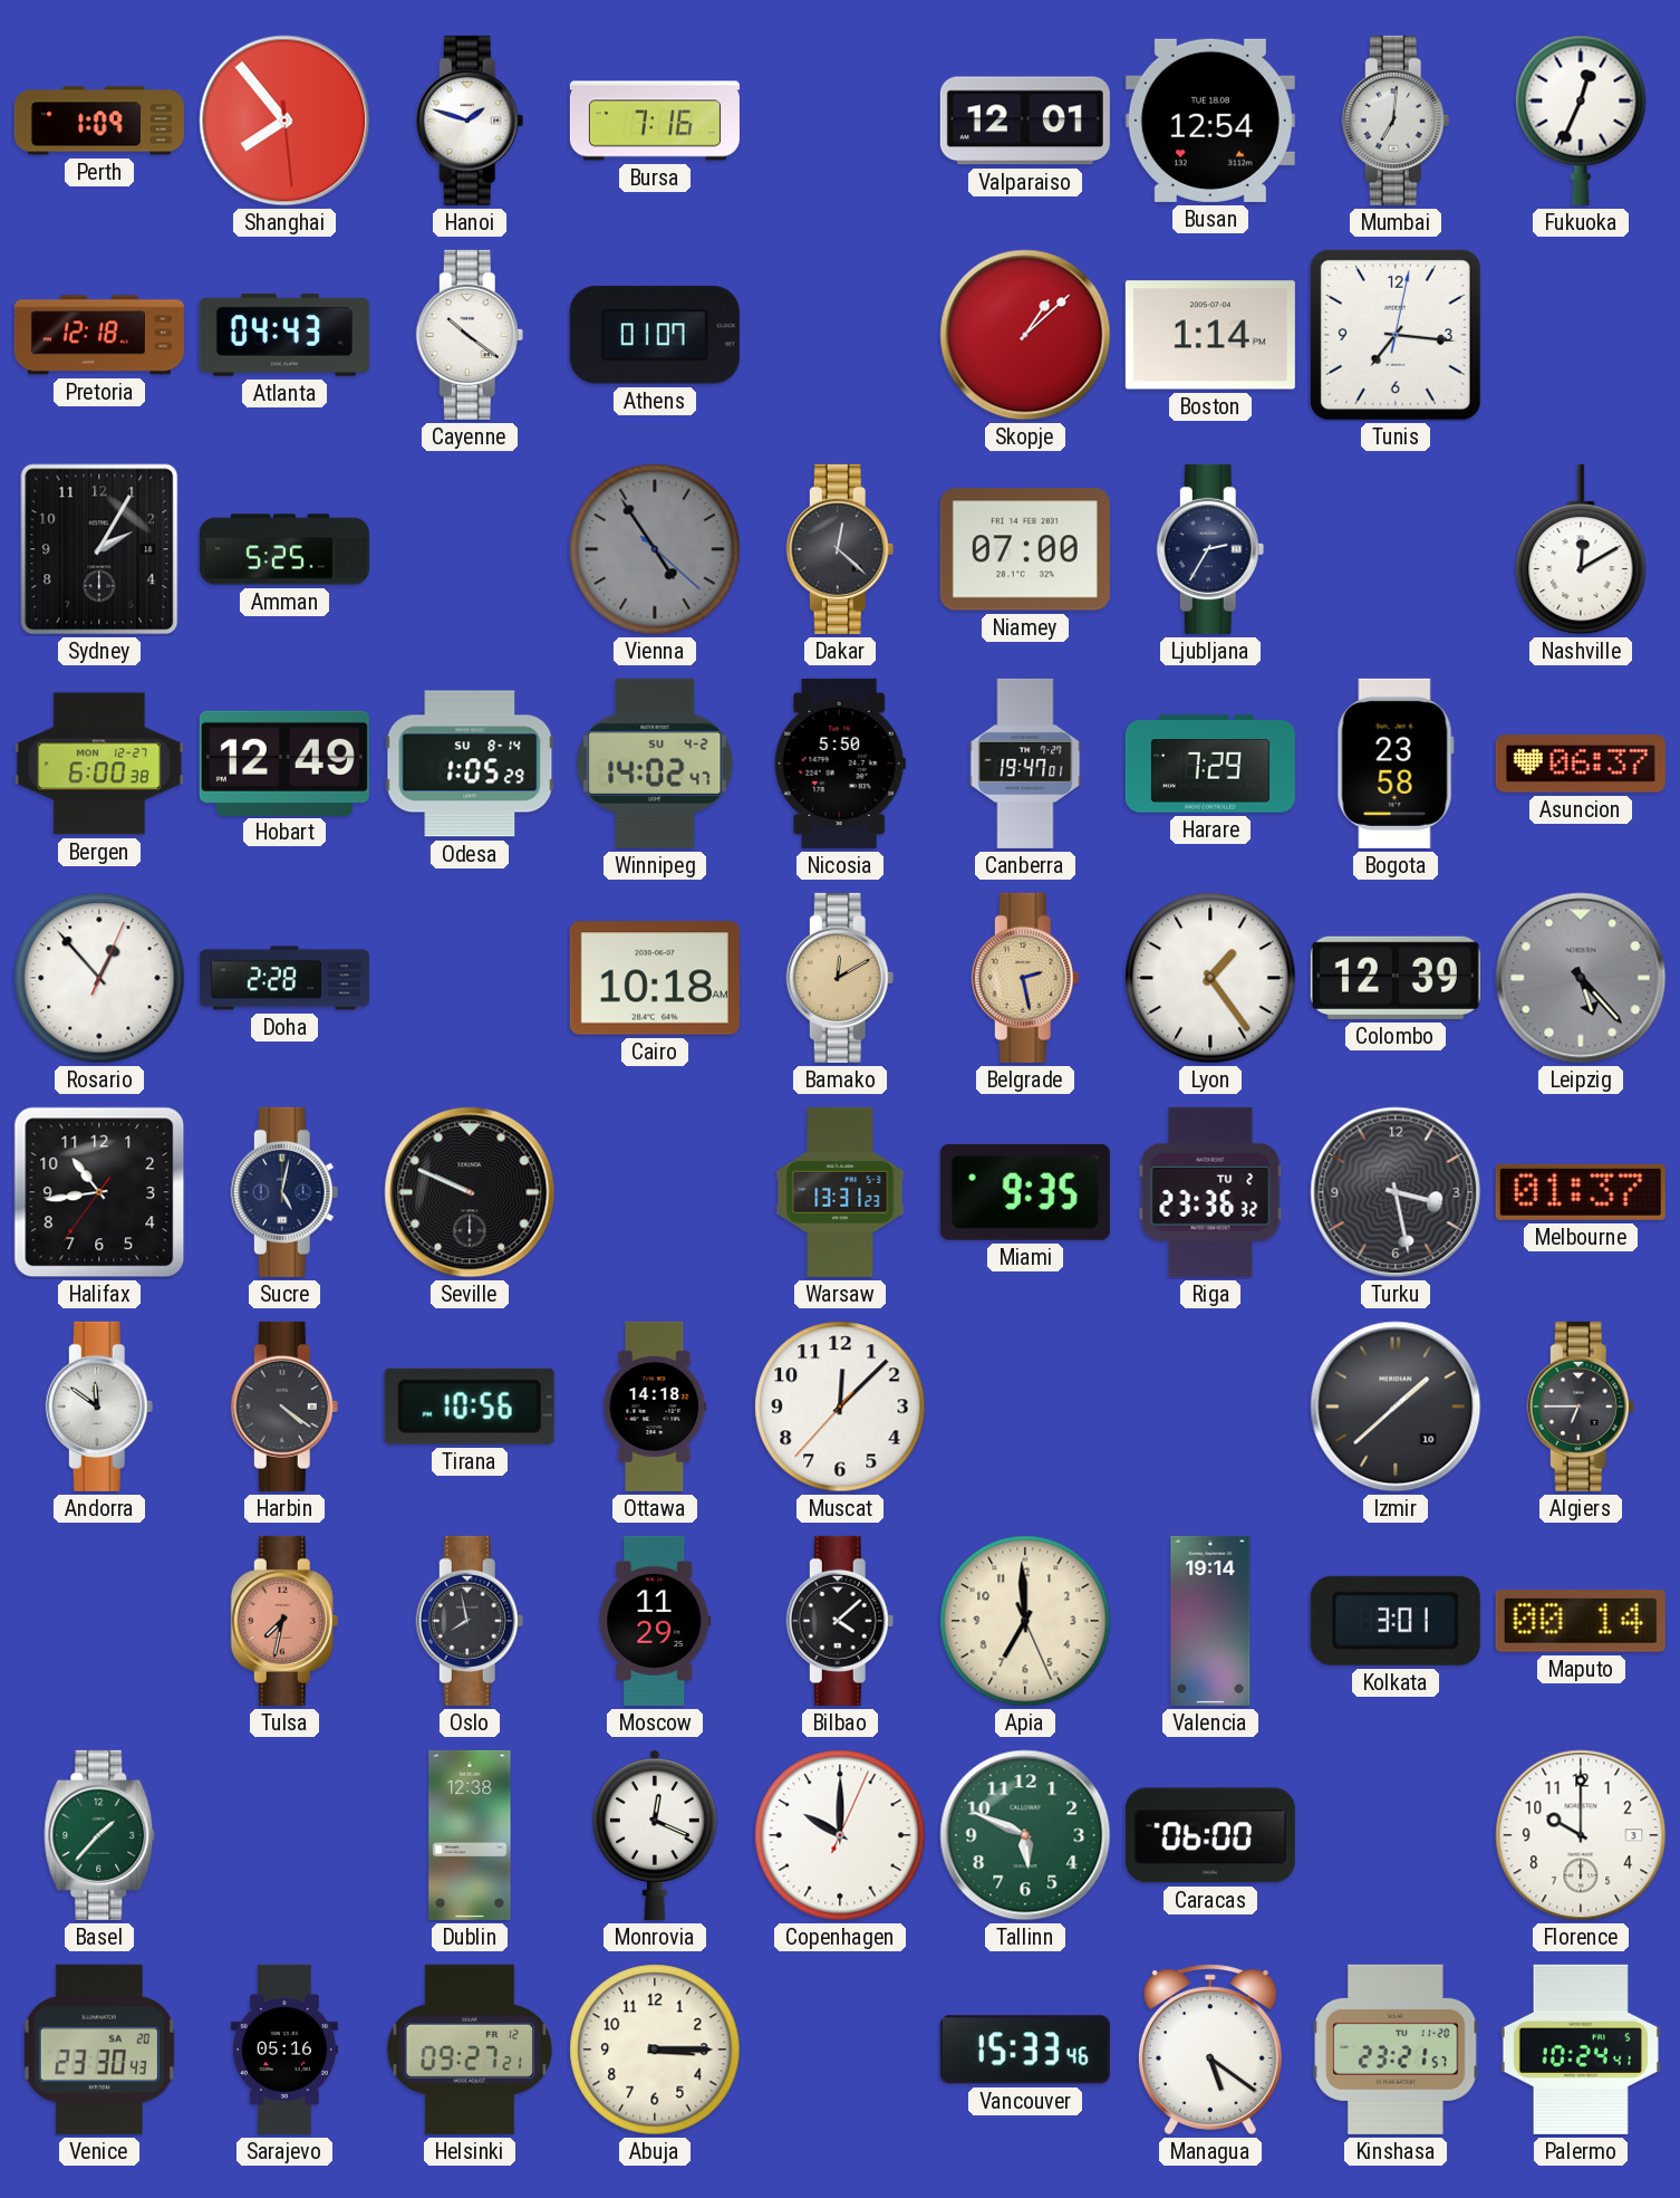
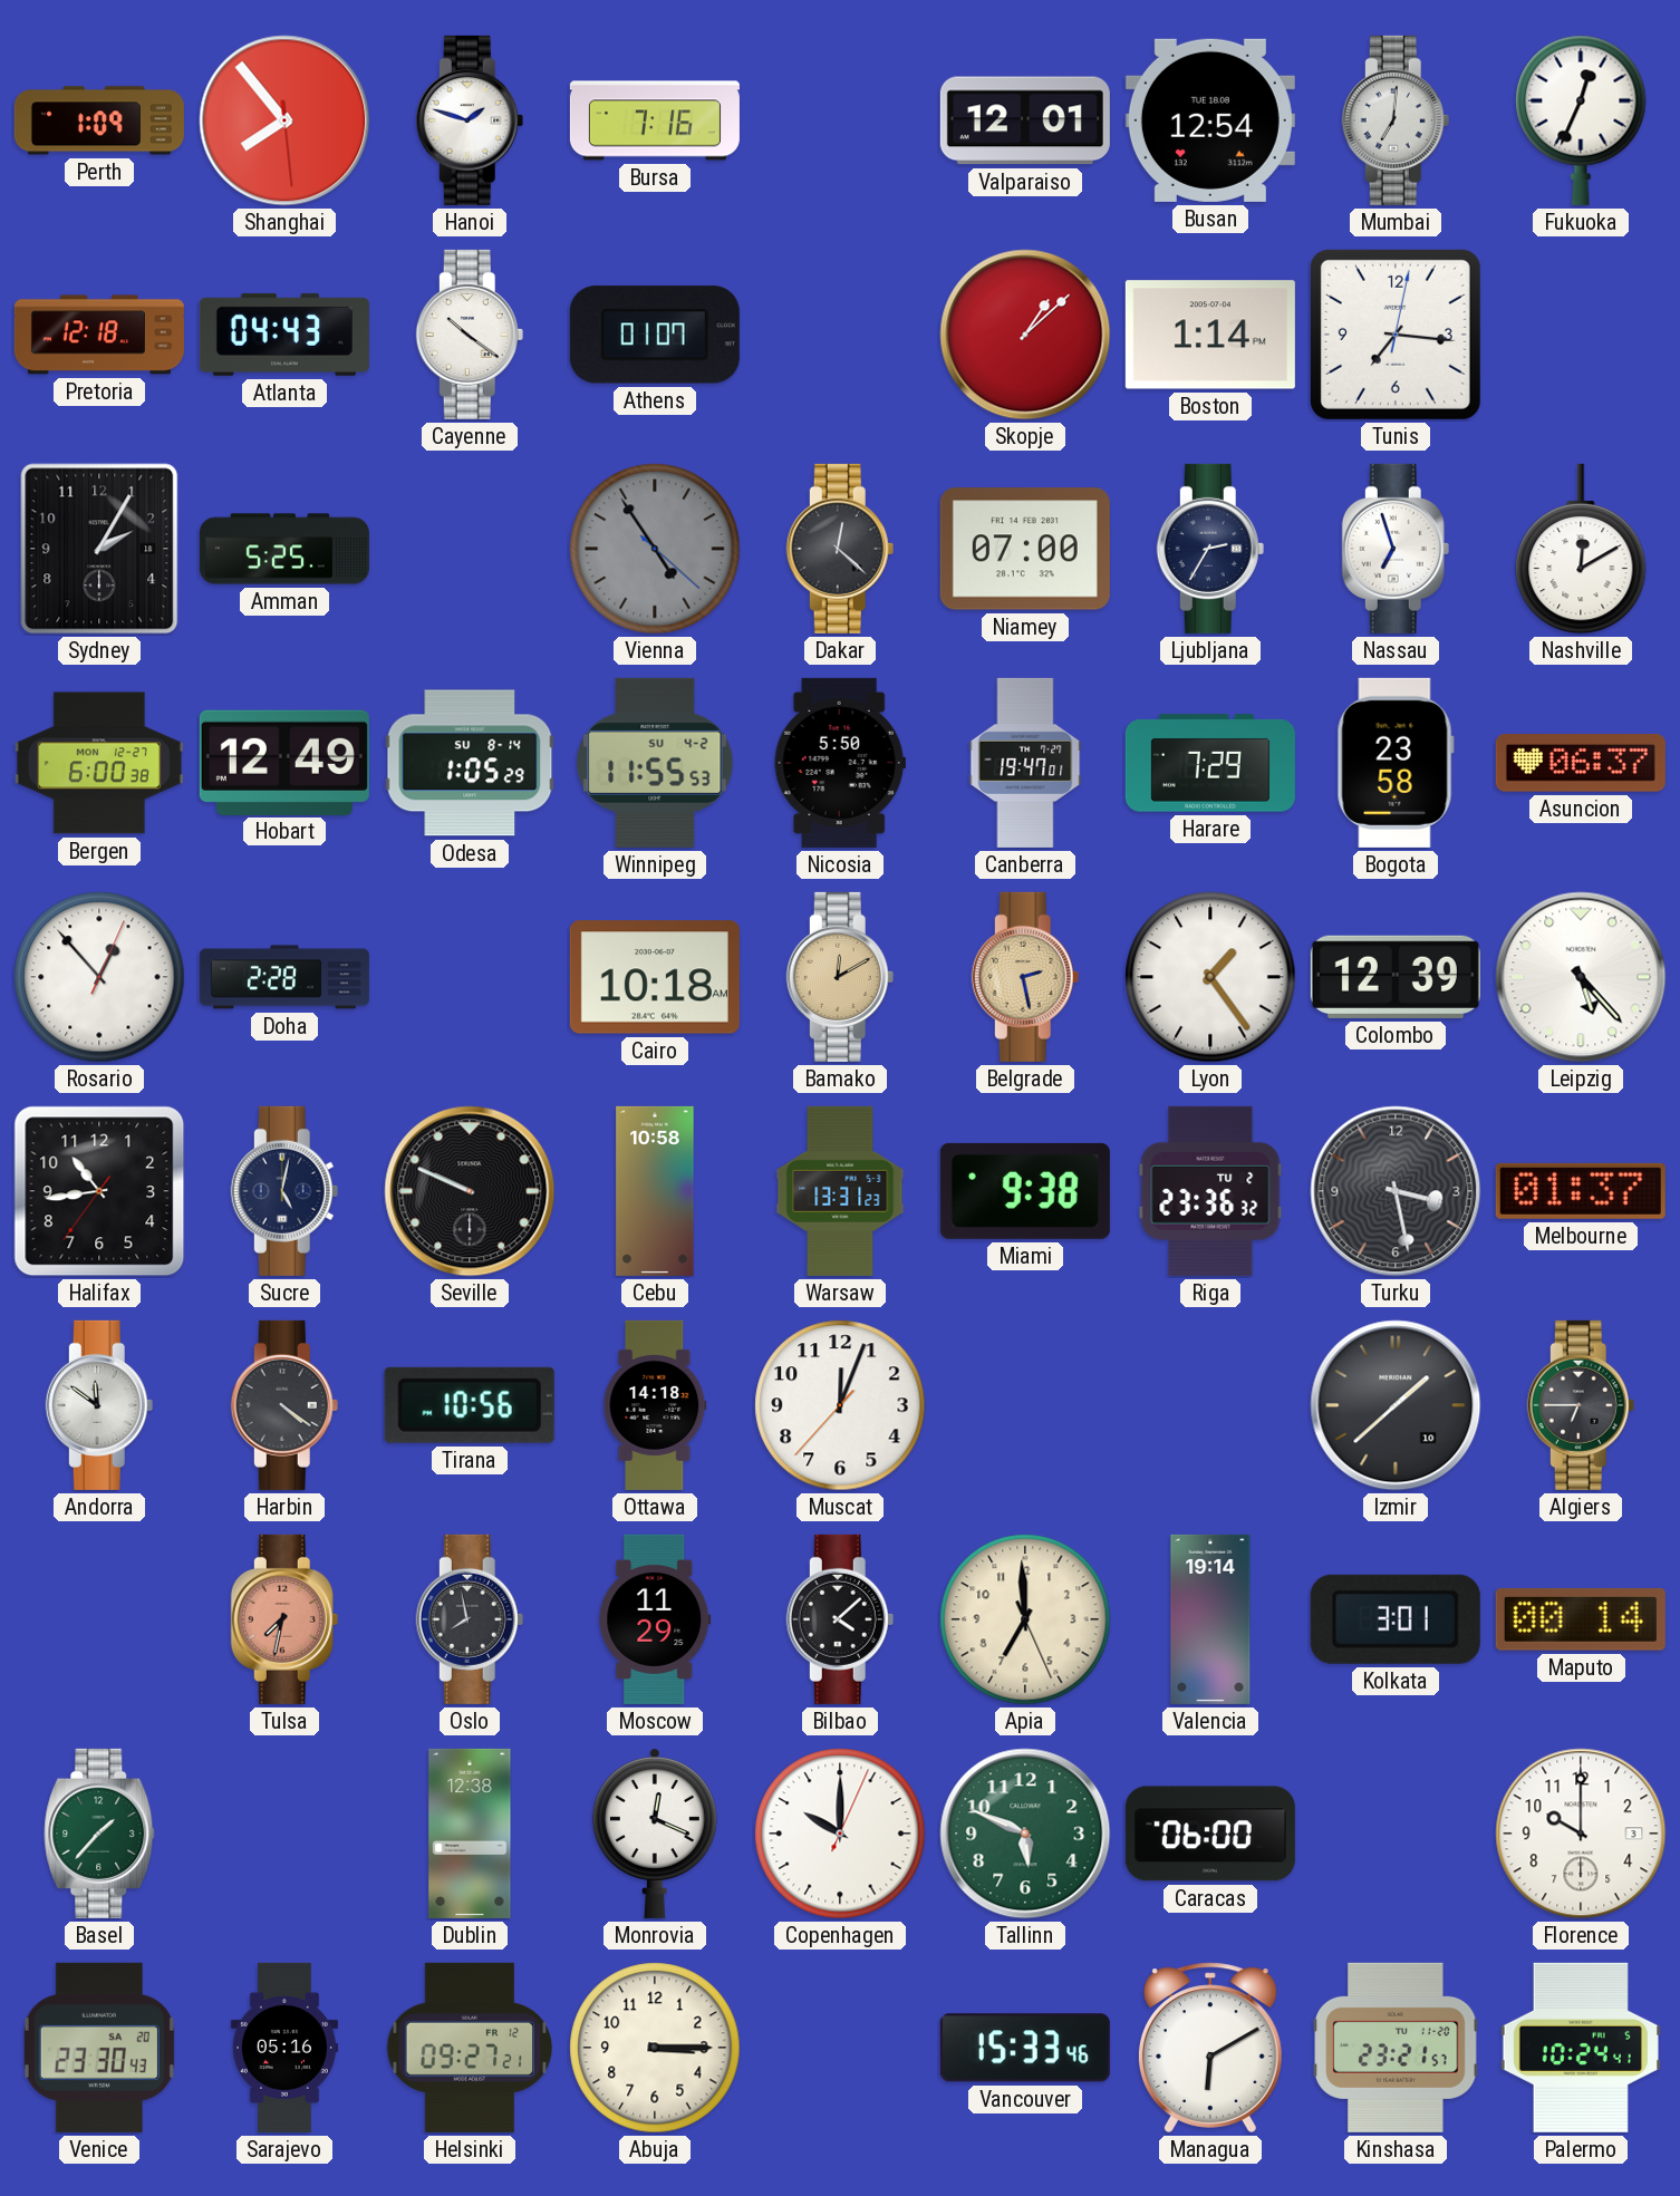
Nassau: none -> 6:57
Winnipeg: 14:02 -> 11:55
Leipzig dial: grey -> white
Cebu: none -> 10:58
Miami: 9:35 -> 9:38
Muscat: 12:07 -> 12:03
Managua: 5:21 -> 6:10
